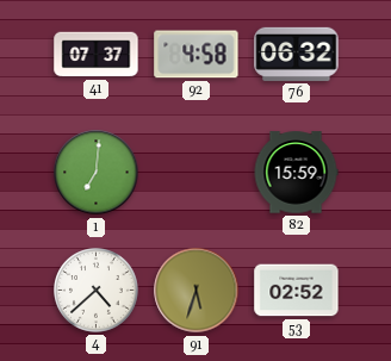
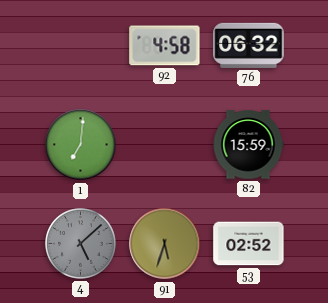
41: 07:37 -> none
4: 4:38 -> 5:08
4 dial: white -> grey
